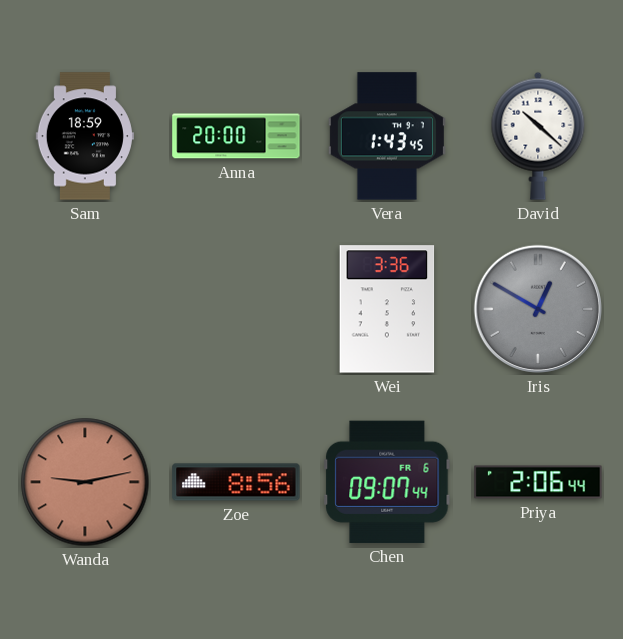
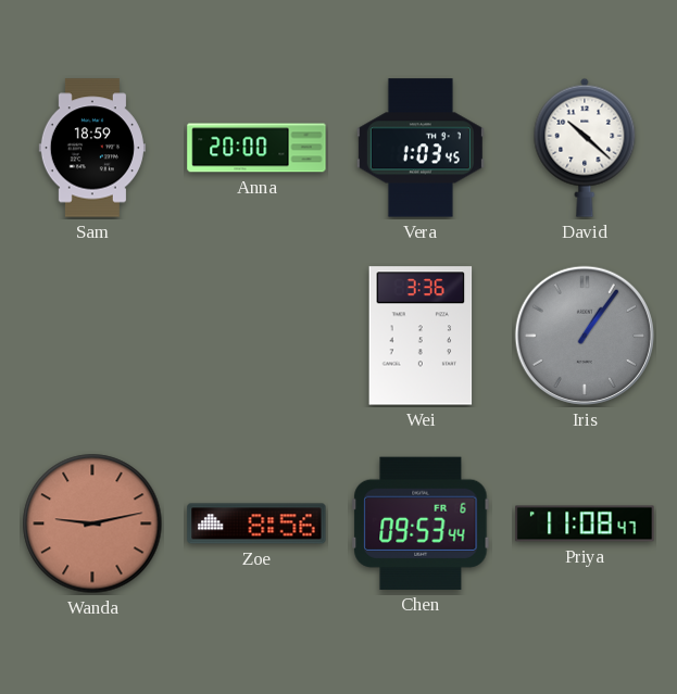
Vera: 1:43 -> 1:03
Iris: 12:50 -> 1:06
Chen: 09:07 -> 09:53
Priya: 2:06 -> 11:08
